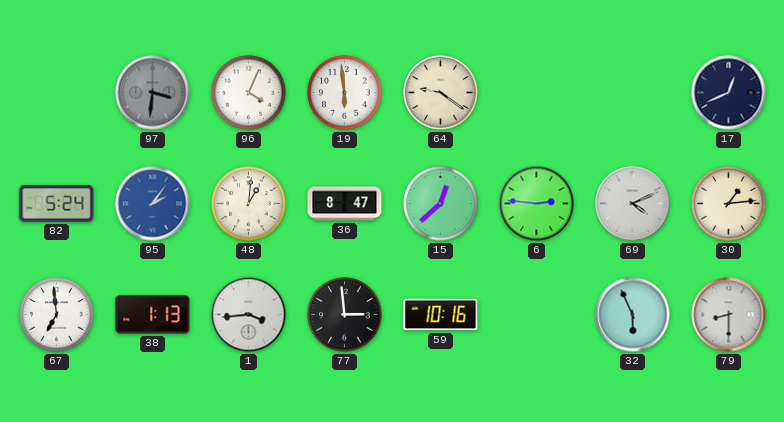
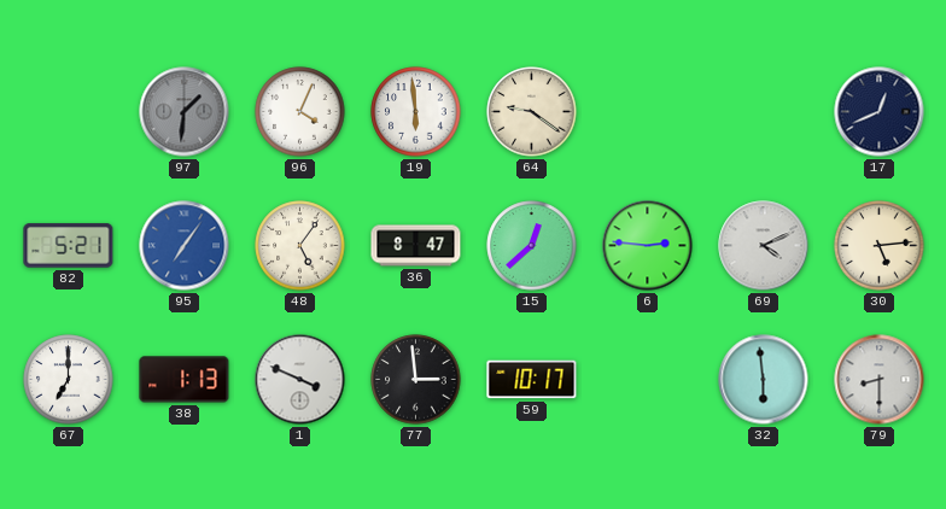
97: 3:31 -> 1:31
82: 5:24 -> 5:21
95: 2:06 -> 7:06
48: 1:01 -> 5:06
30: 1:14 -> 5:14
67: 6:59 -> 7:00
1: 3:44 -> 3:49
59: 10:16 -> 10:17
32: 5:56 -> 5:59
